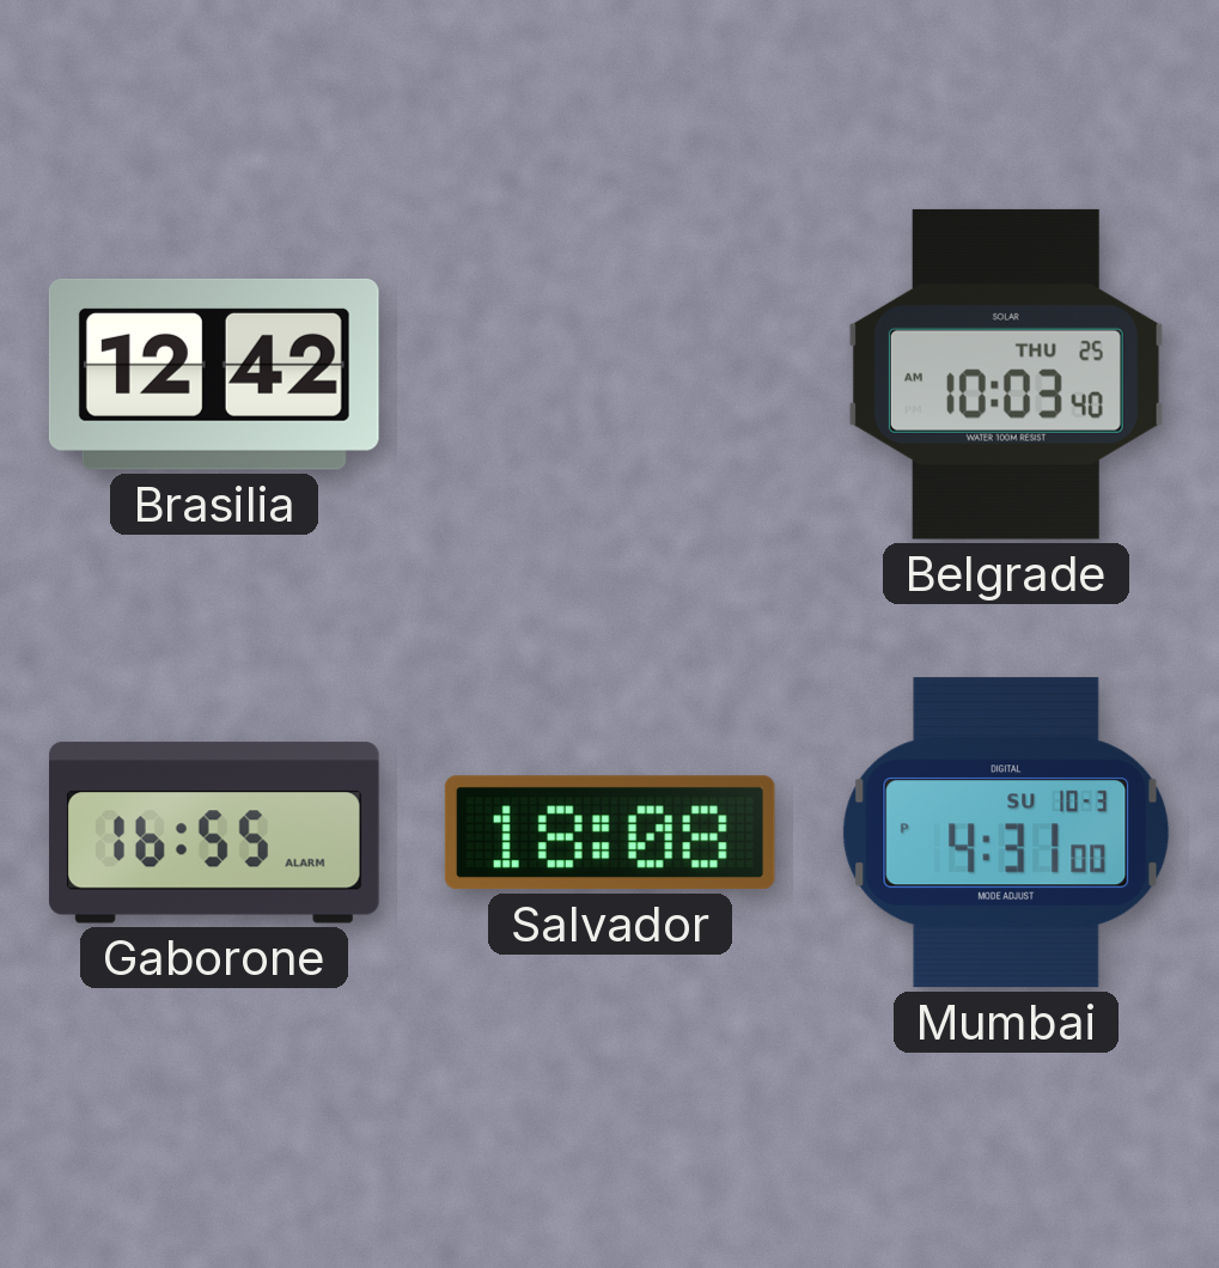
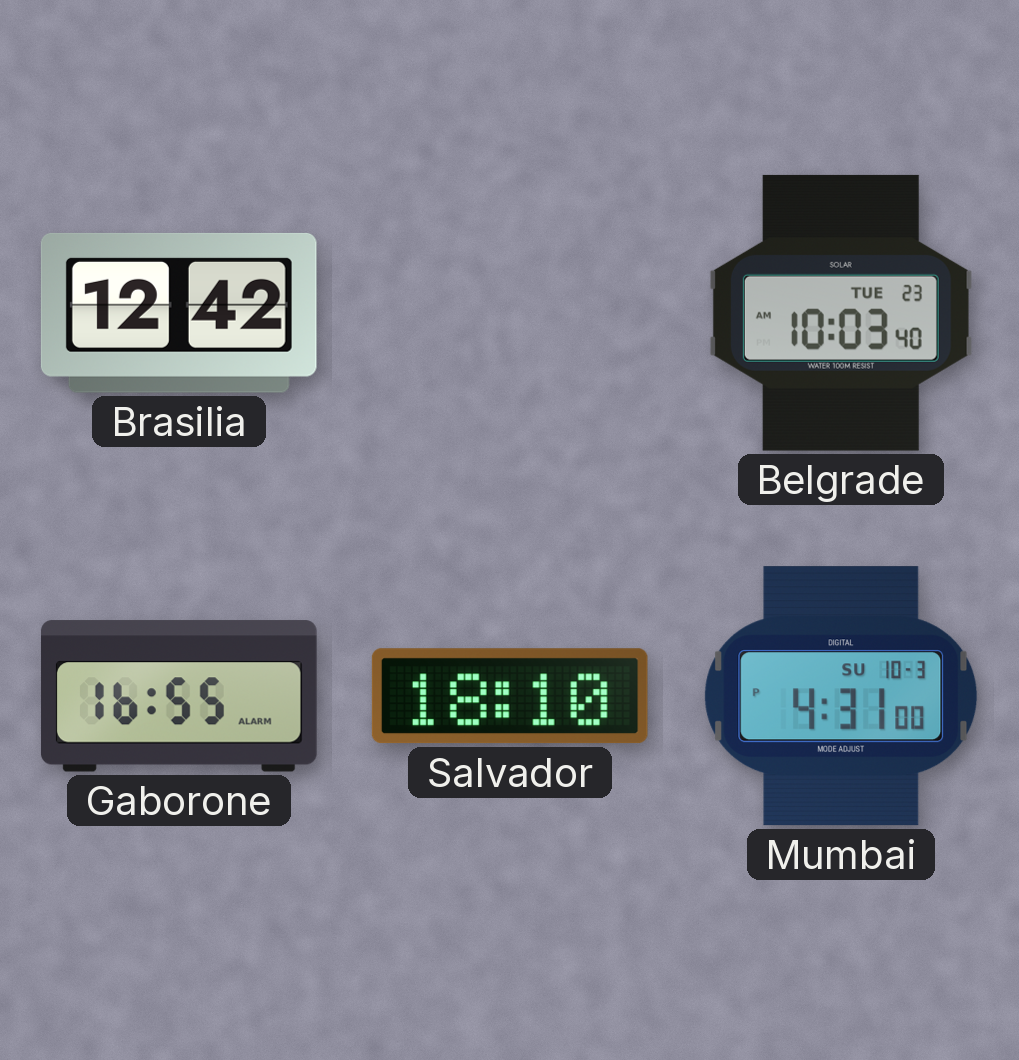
Belgrade date: THU 25 -> TUE 23
Salvador: 18:08 -> 18:10
